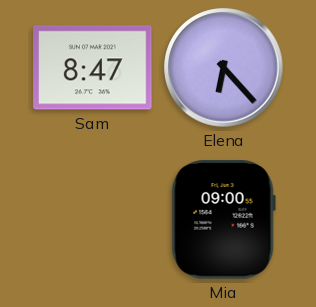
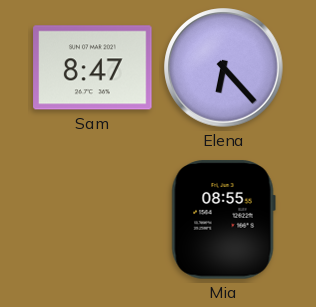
Mia: 09:00 -> 08:55
